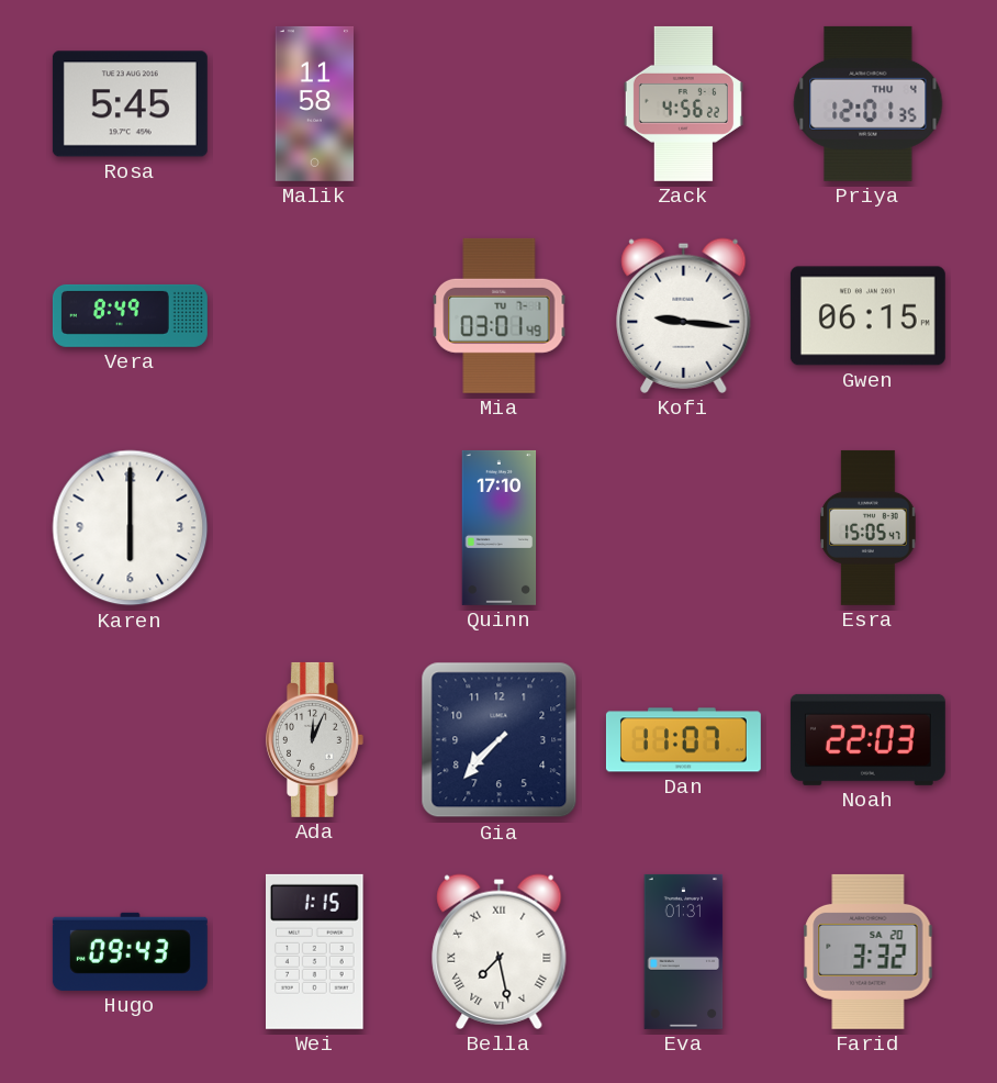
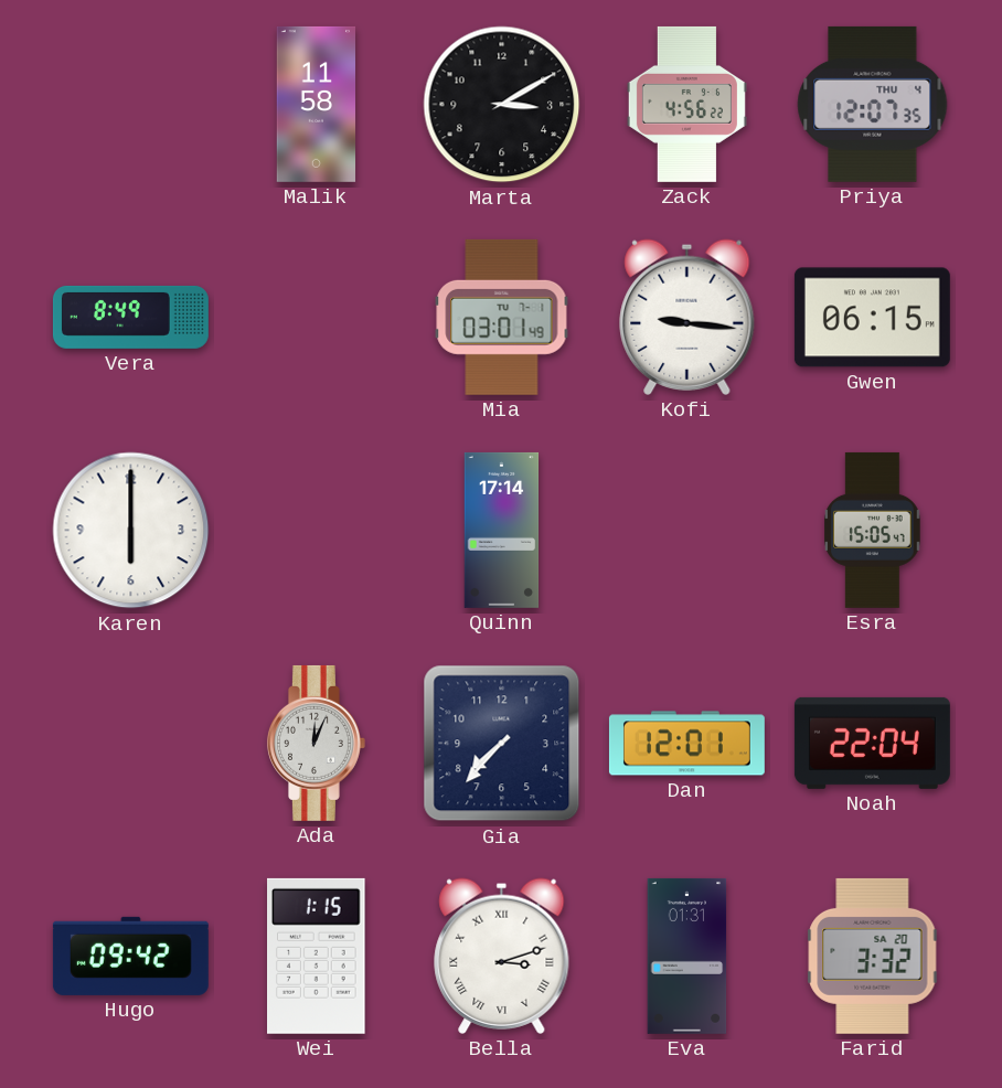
Rosa: 5:45 -> none
Marta: none -> 3:10
Priya: 12:01 -> 12:07
Quinn: 17:10 -> 17:14
Dan: 11:07 -> 12:01
Noah: 22:03 -> 22:04
Hugo: 09:43 -> 09:42
Bella: 7:28 -> 3:12
